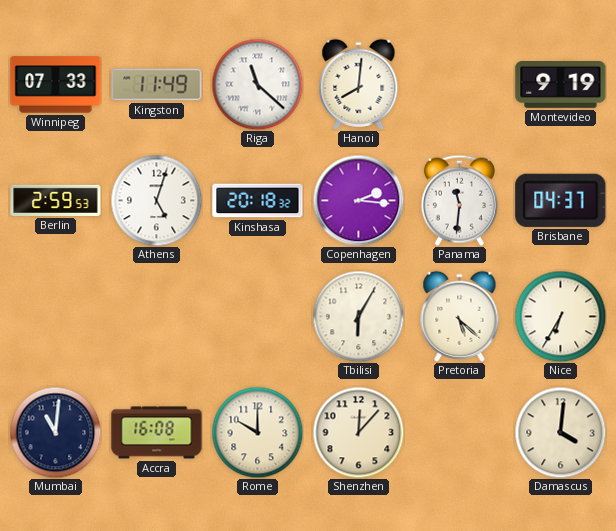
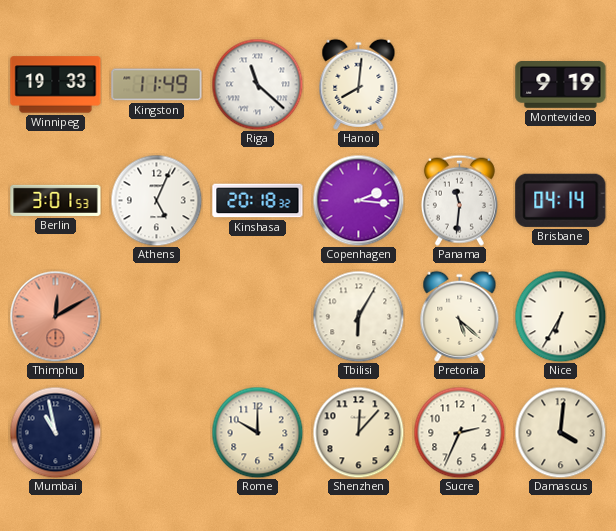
Winnipeg: 07:33 -> 19:33
Berlin: 2:59 -> 3:01
Athens: 5:03 -> 5:04
Brisbane: 04:37 -> 04:14
Thimphu: none -> 12:10
Mumbai: 11:01 -> 10:58
Accra: 16:08 -> none
Sucre: none -> 2:34
